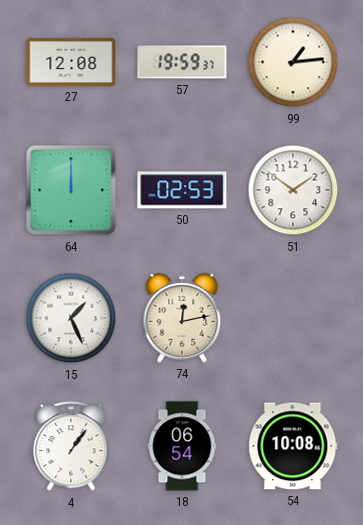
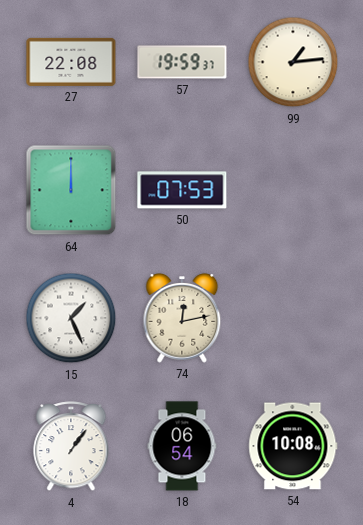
27: 12:08 -> 22:08
50: 02:53 -> 07:53
51: 1:51 -> none
